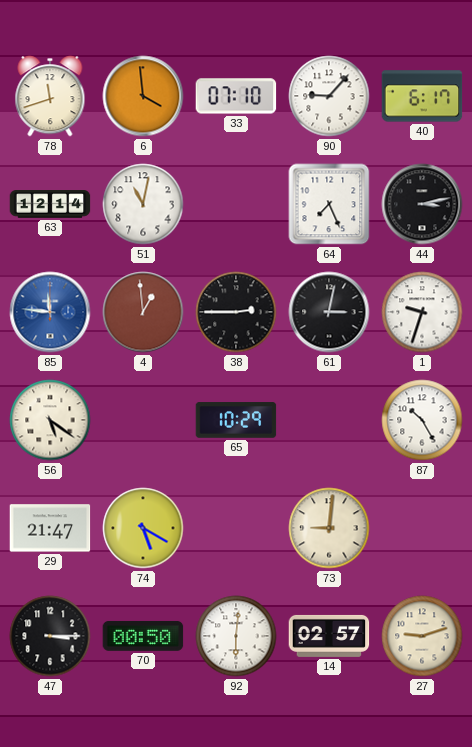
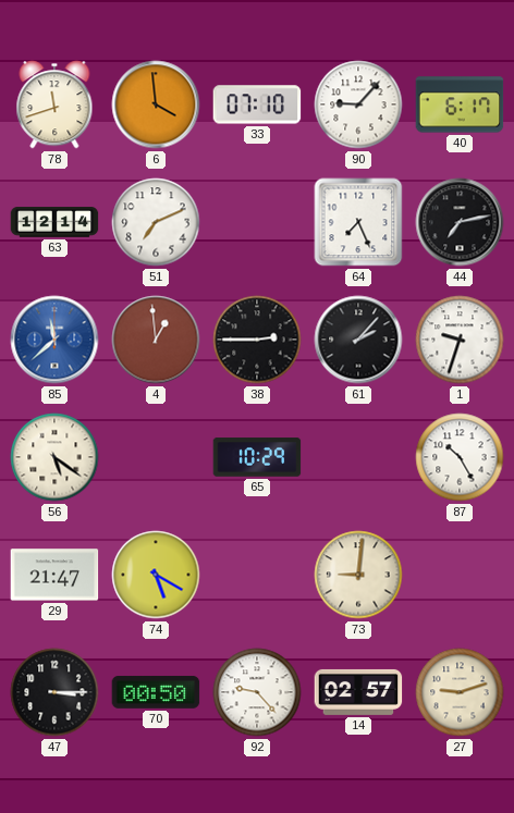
51: 11:02 -> 7:11
44: 3:13 -> 7:13
85: 11:46 -> 11:38
61: 3:02 -> 2:07
92: 6:01 -> 9:23
